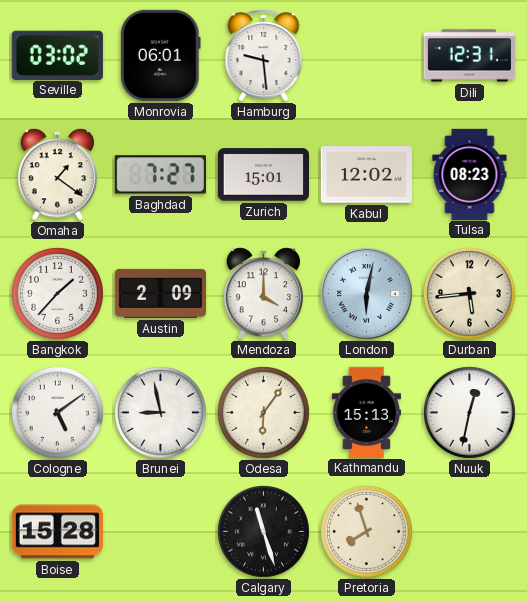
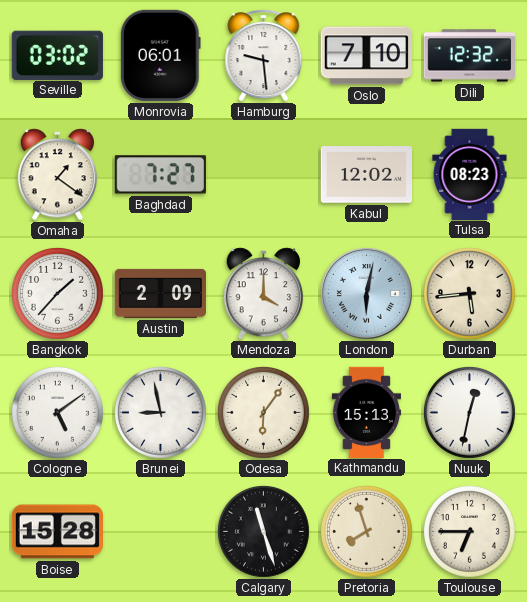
Oslo: none -> 7:10
Dili: 12:31 -> 12:32
Zurich: 15:01 -> none
Toulouse: none -> 6:45
